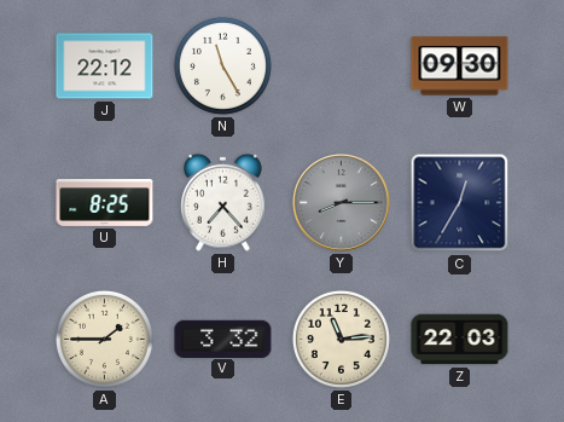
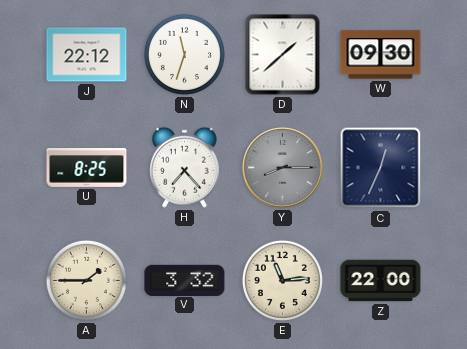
N: 11:25 -> 11:33
D: none -> 1:38
C: 12:35 -> 12:34
Z: 22:03 -> 22:00
